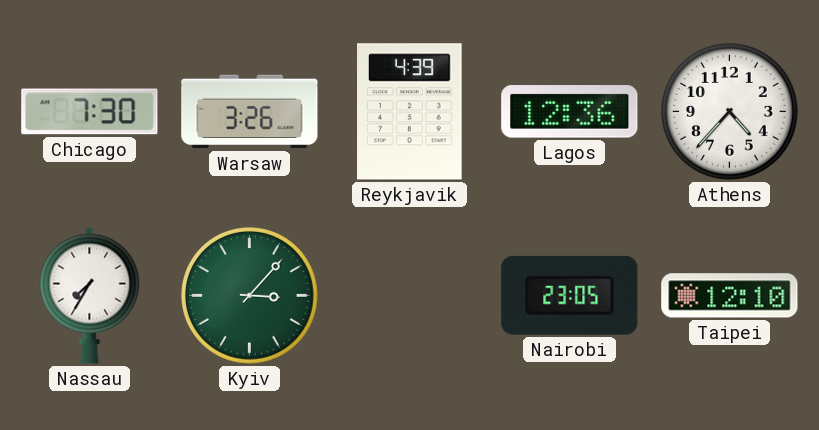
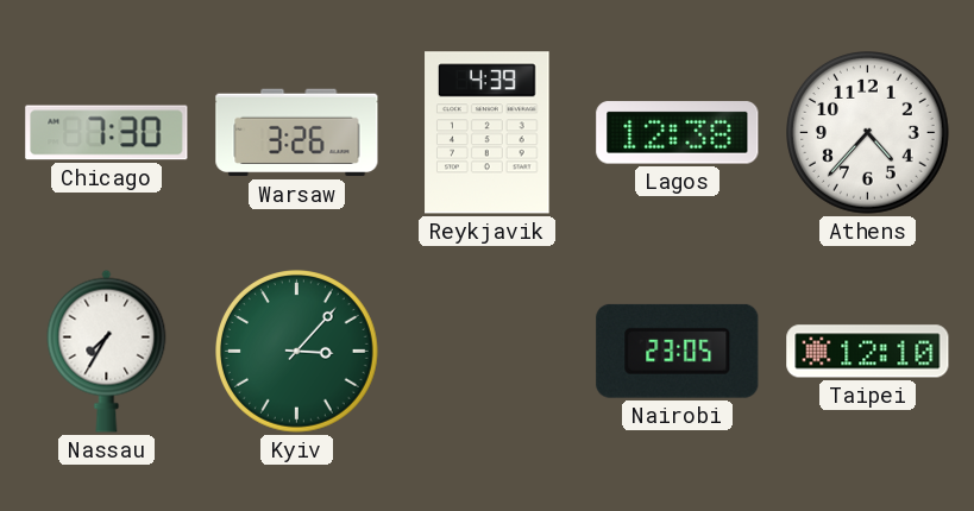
Lagos: 12:36 -> 12:38
